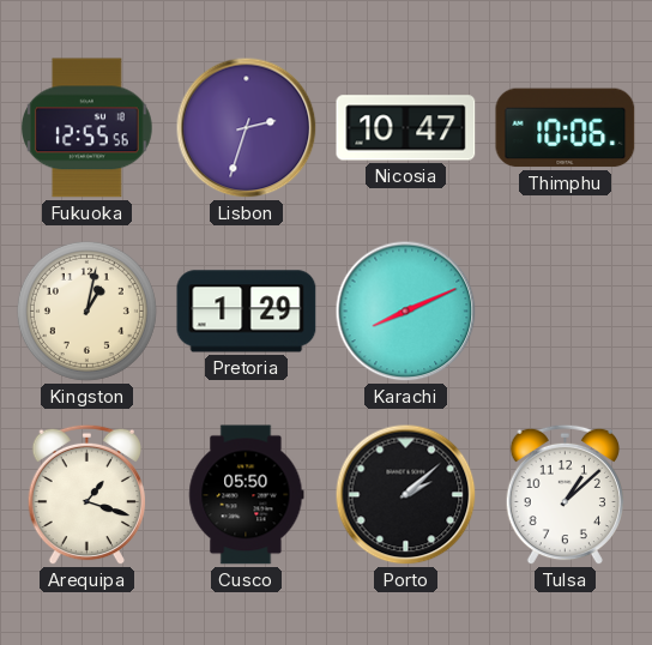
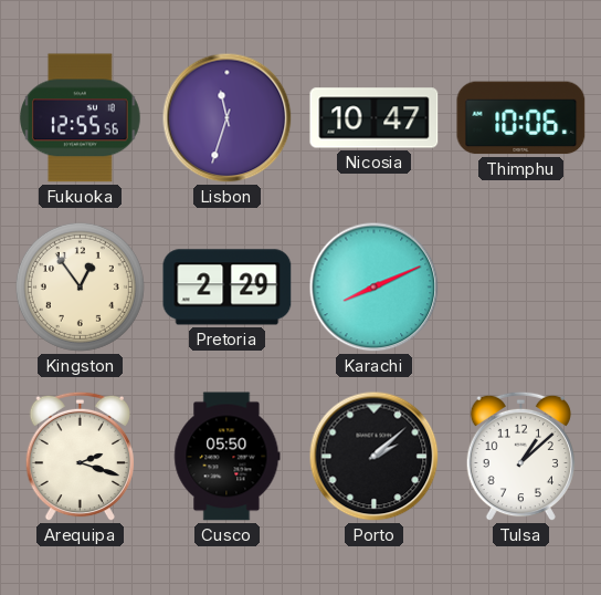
Lisbon: 2:33 -> 11:33
Kingston: 1:02 -> 12:54
Pretoria: 1:29 -> 2:29
Arequipa: 1:18 -> 2:18
